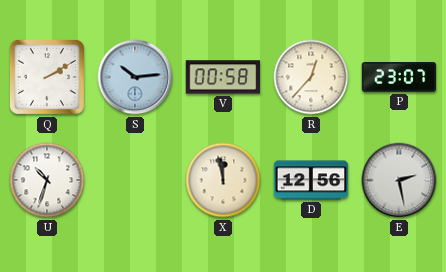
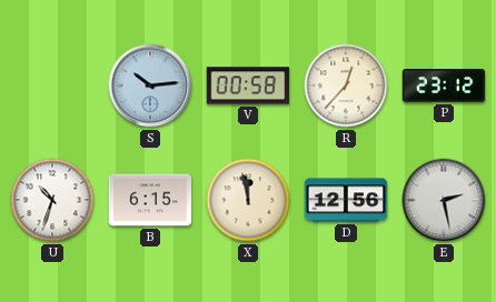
Q: 2:10 -> none
P: 23:07 -> 23:12
B: none -> 6:15
